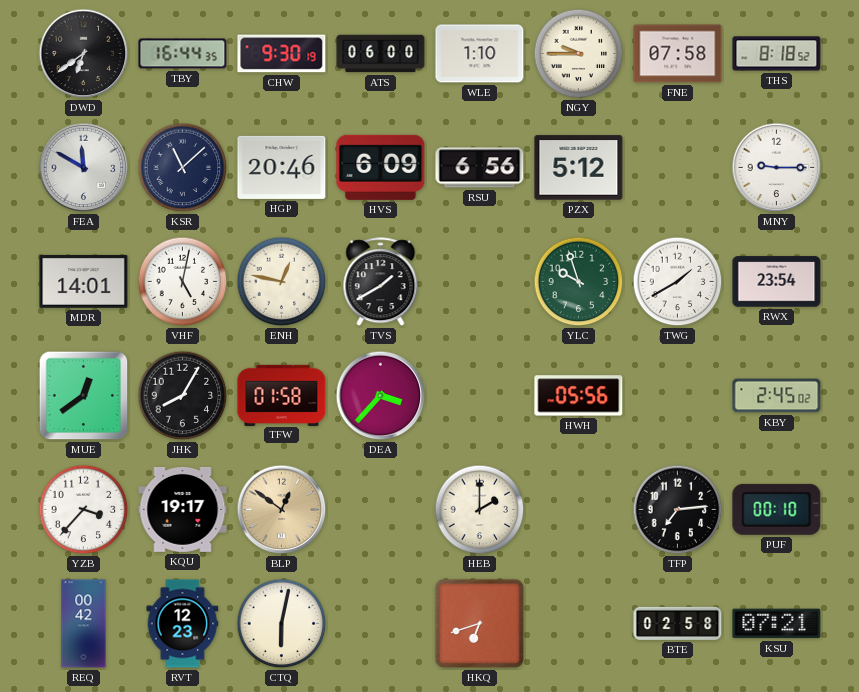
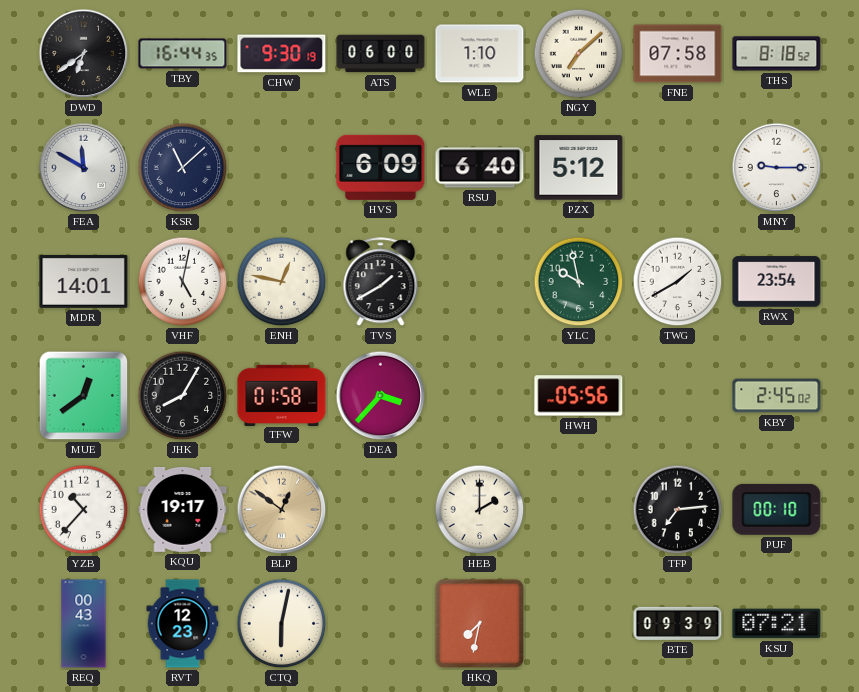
NGY: 9:45 -> 7:08
HGP: 20:46 -> none
RSU: 6:56 -> 6:40
YLC: 9:57 -> 9:58
YZB: 3:37 -> 10:37
REQ: 00:42 -> 00:43
HKQ: 6:42 -> 7:32
BTE: 02:58 -> 09:39
